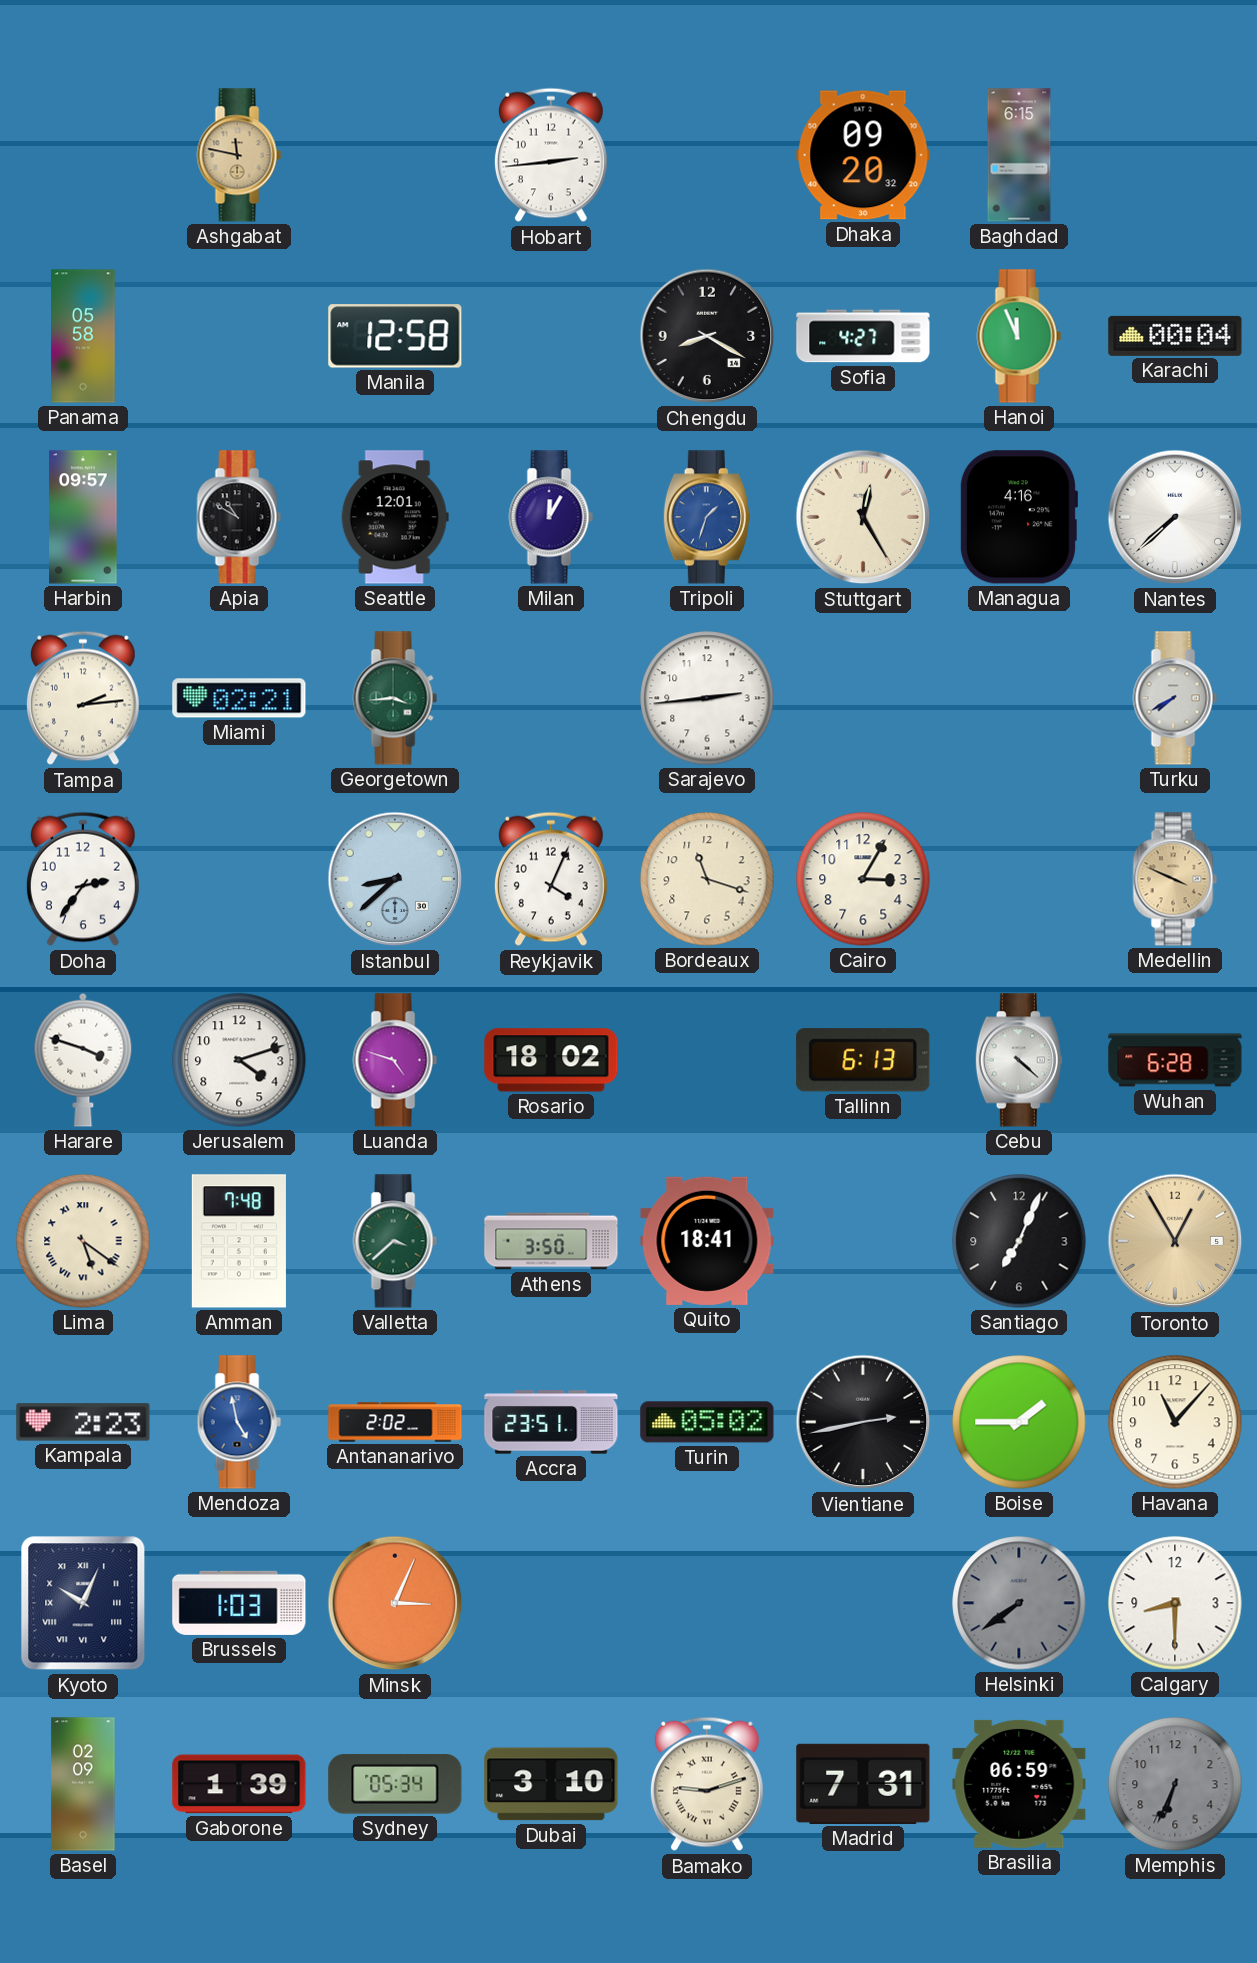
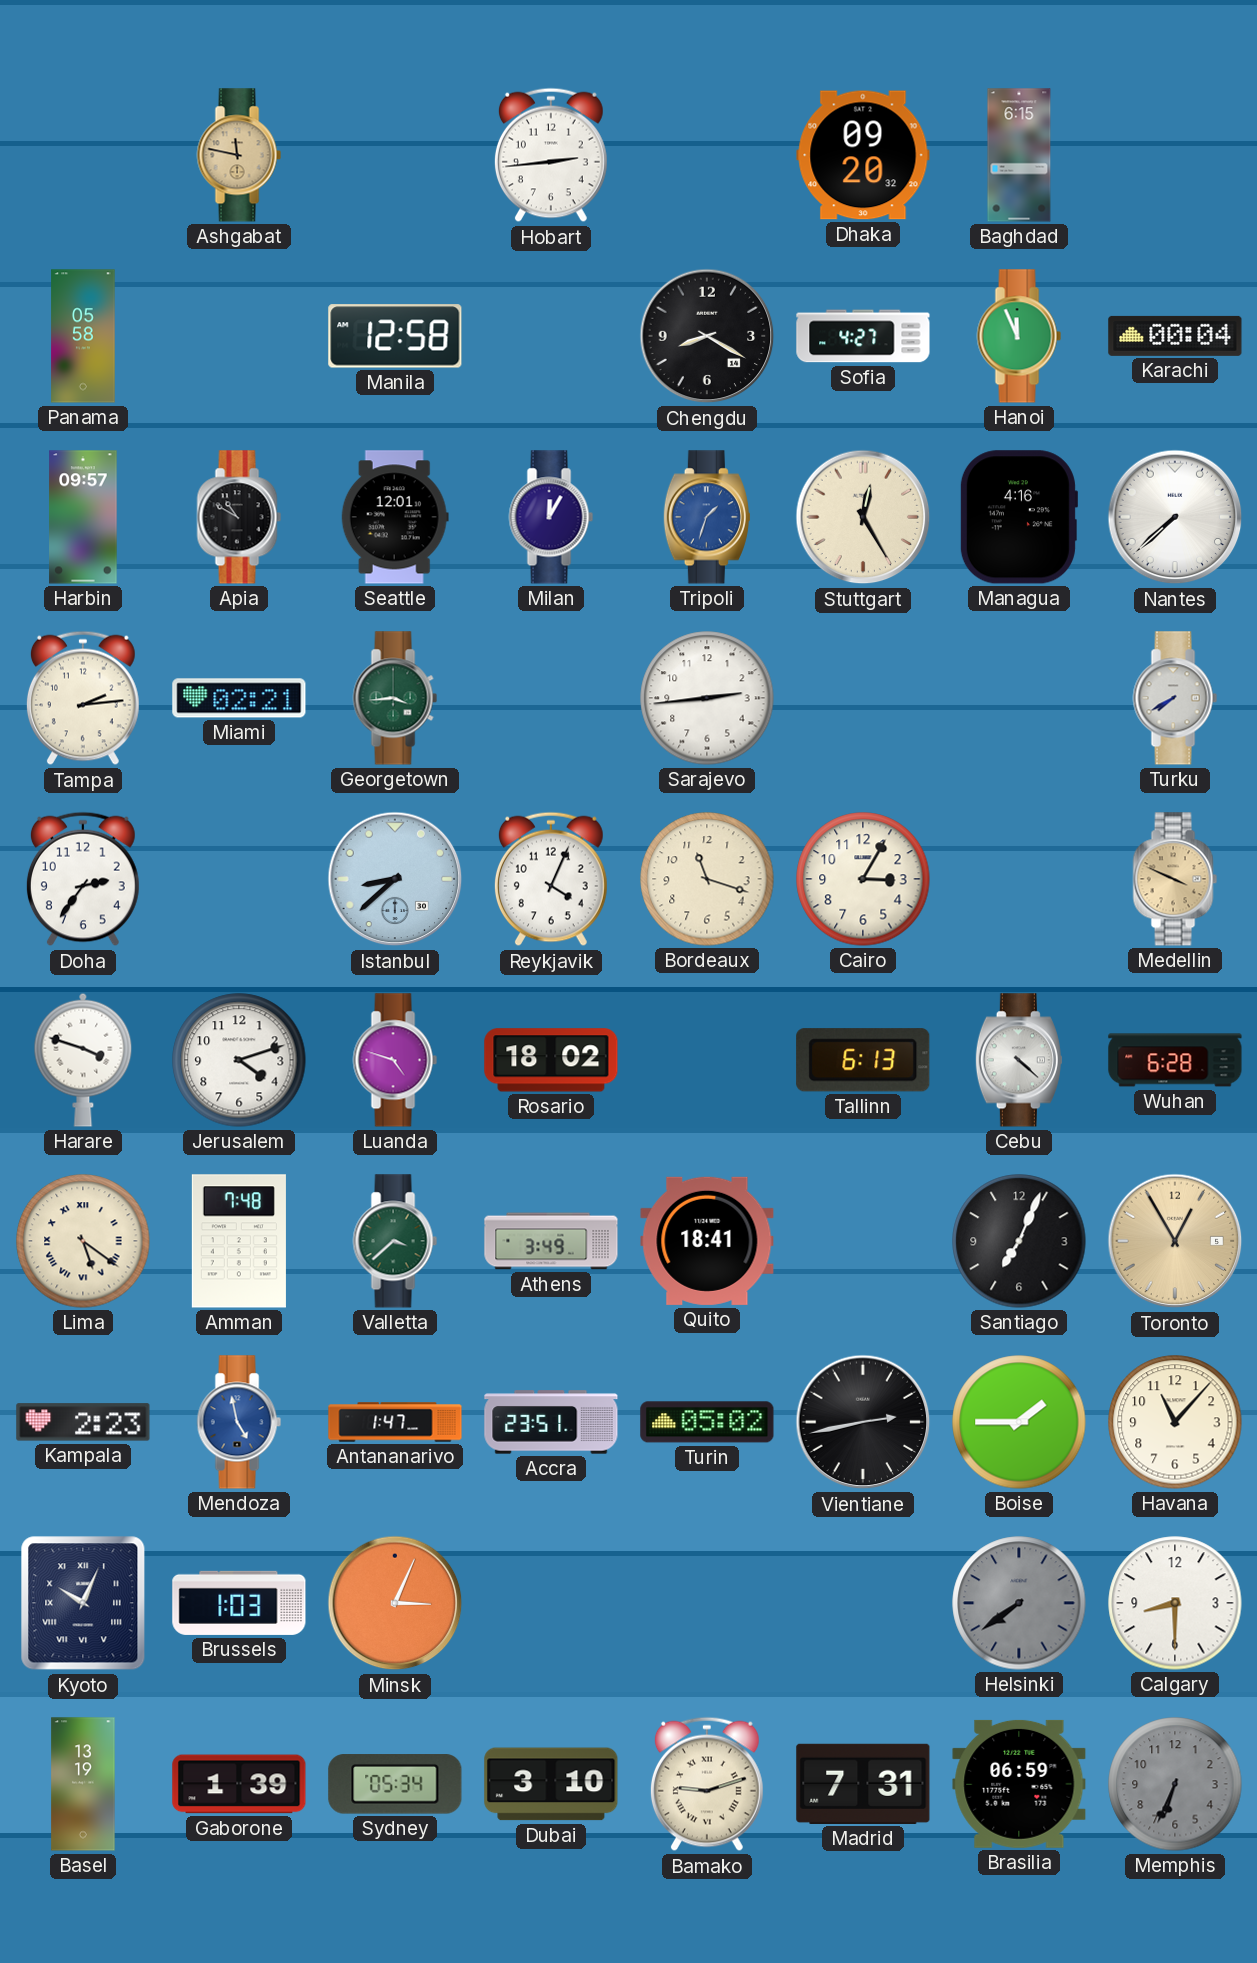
Athens: 3:50 -> 3:49
Antananarivo: 2:02 -> 1:47
Basel: 02:09 -> 13:19
